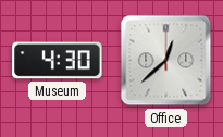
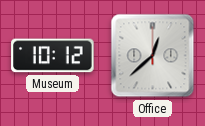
Museum: 4:30 -> 10:12
